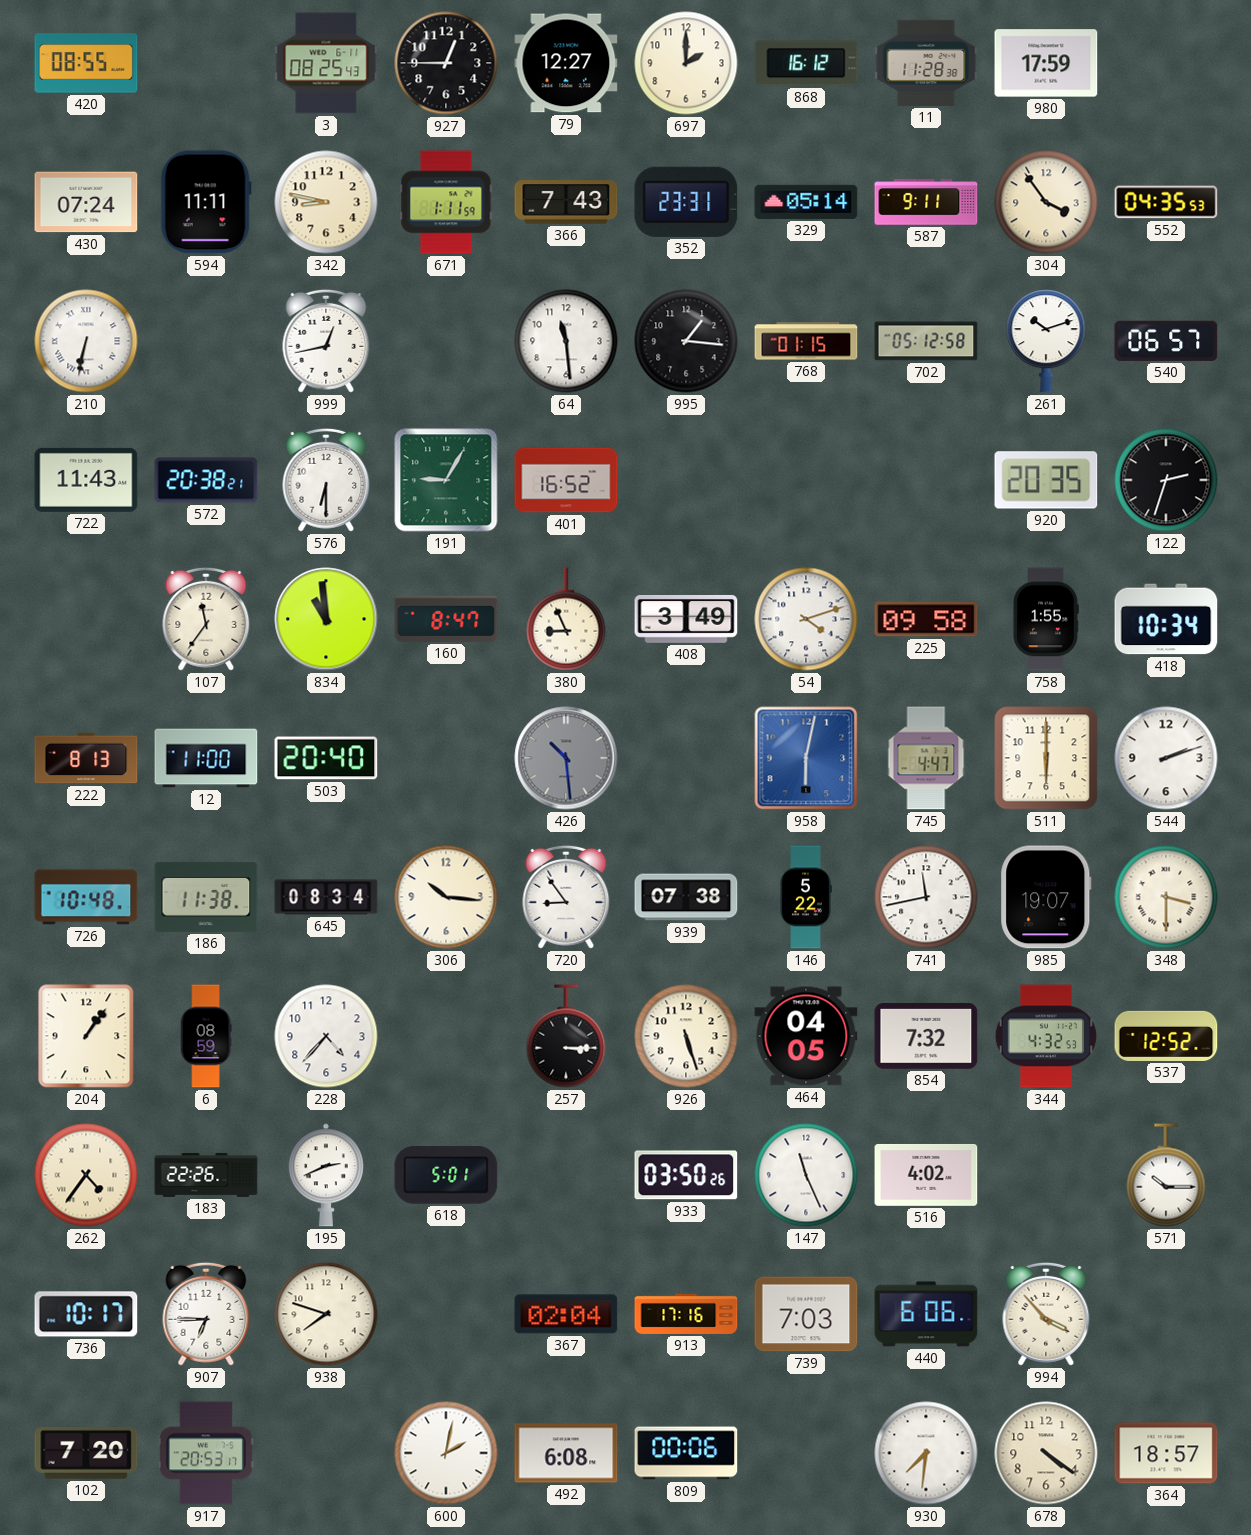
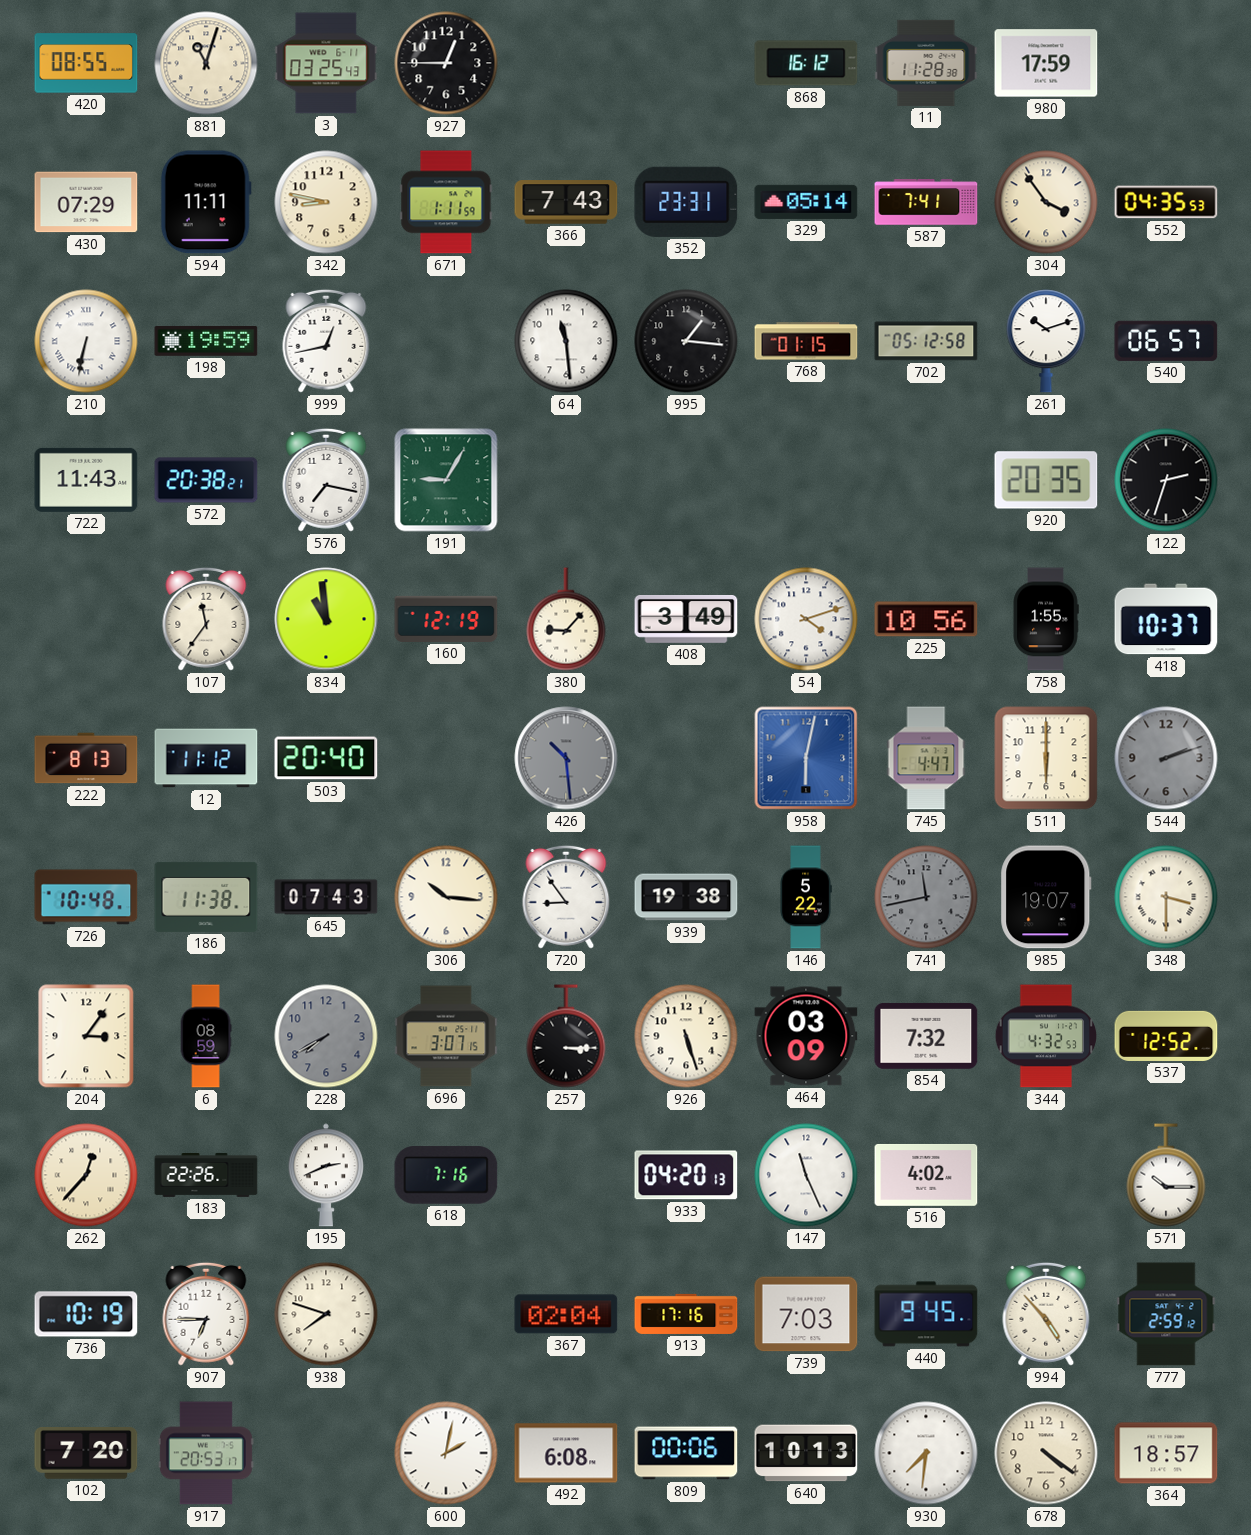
881: none -> 11:03
3: 08:25 -> 03:25
79: 12:27 -> none
697: 2:00 -> none
430: 07:24 -> 07:29
587: 9:11 -> 7:41
198: none -> 19:59
576: 6:30 -> 7:17
401: 16:52 -> none
160: 8:47 -> 12:19
380: 8:56 -> 9:07
225: 09:58 -> 10:56
418: 10:34 -> 10:37
12: 11:00 -> 11:12
544 dial: white -> grey
645: 08:34 -> 07:43
939: 07:38 -> 19:38
741 dial: white -> grey
204: 1:06 -> 3:06
228: 4:37 -> 7:40
228 dial: white -> grey
696: none -> 3:07
464: 04:05 -> 03:09
262: 4:36 -> 12:37
618: 5:01 -> 7:16
933: 03:50 -> 04:20
736: 10:17 -> 10:19
440: 6:06 -> 9:45
994: 3:53 -> 4:53
777: none -> 2:59
640: none -> 10:13
